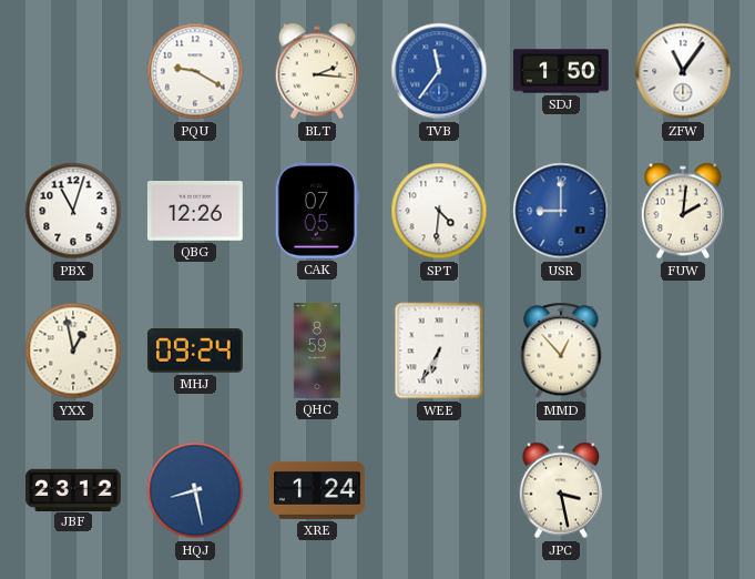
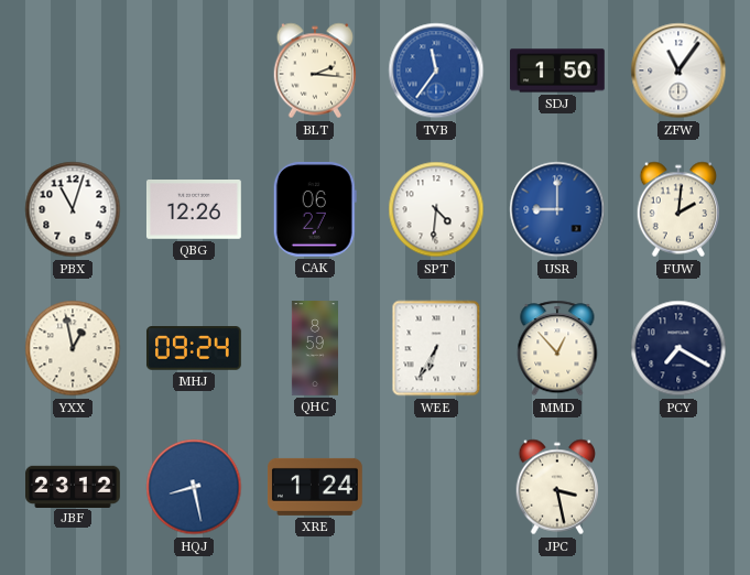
PQU: 9:20 -> none
CAK: 07:05 -> 06:27
PCY: none -> 7:20
